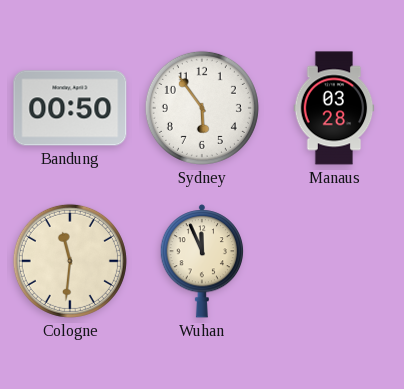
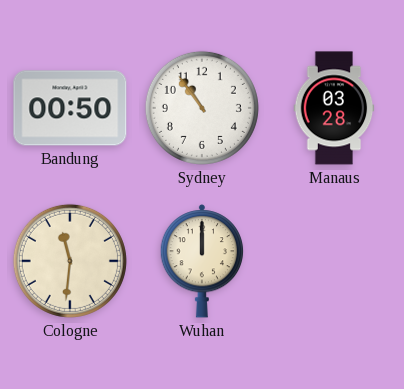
Sydney: 5:54 -> 10:54
Wuhan: 11:56 -> 12:00
